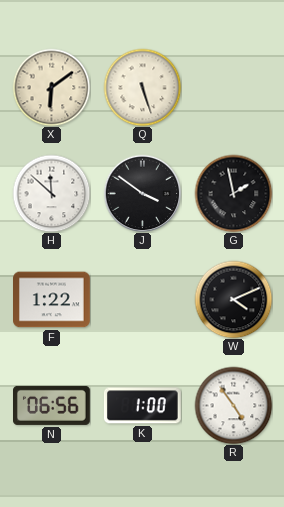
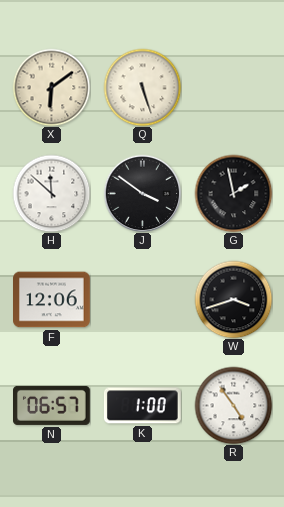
F: 1:22 -> 12:06
W: 4:11 -> 3:42
N: 06:56 -> 06:57
